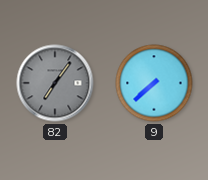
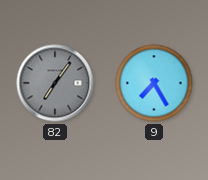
9: 7:38 -> 7:25
